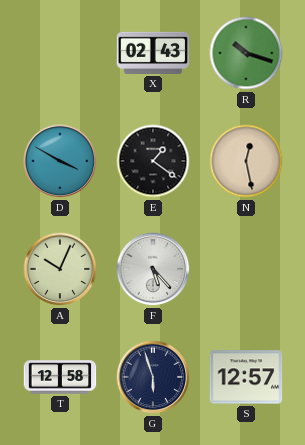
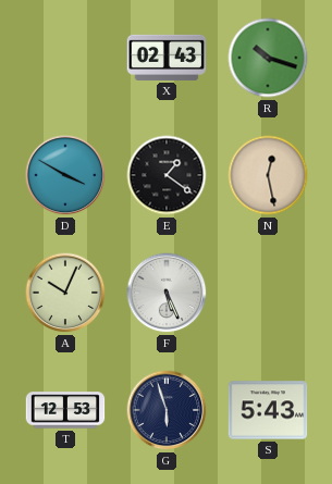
F: 5:23 -> 5:26
T: 12:58 -> 12:53
S: 12:57 -> 5:43
